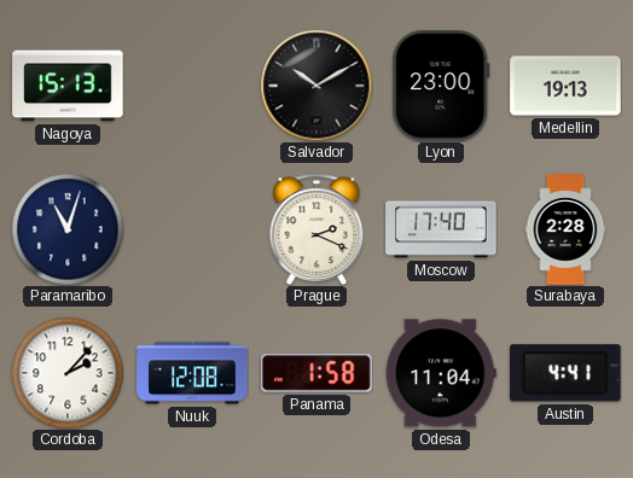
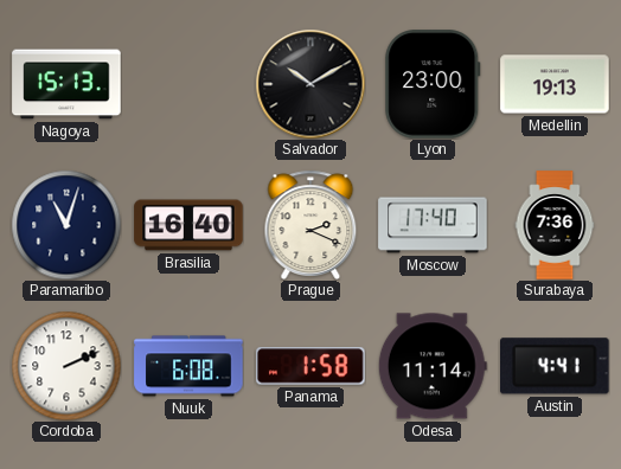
Brasilia: none -> 16:40
Surabaya: 2:28 -> 7:36
Cordoba: 2:07 -> 2:11
Nuuk: 12:08 -> 6:08
Odesa: 11:04 -> 11:14
